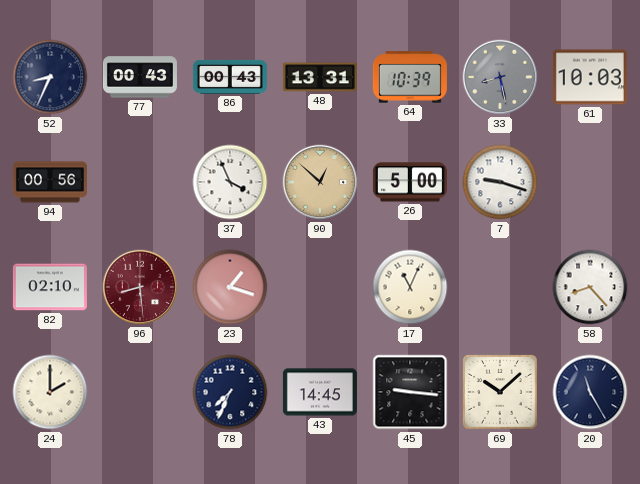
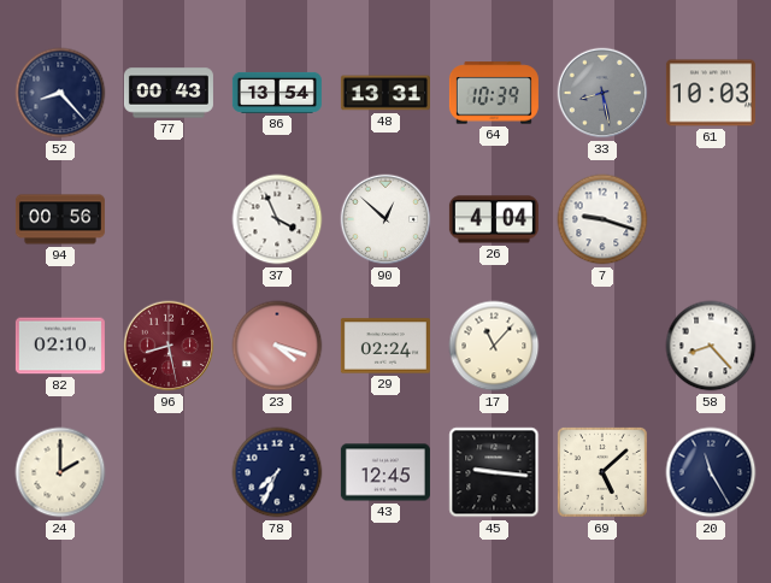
52: 8:34 -> 8:23
86: 00:43 -> 13:54
90 dial: champagne -> white
26: 5:00 -> 4:04
96: 8:29 -> 8:28
23: 1:18 -> 4:18
29: none -> 02:24
17: 11:04 -> 11:07
43: 14:45 -> 12:45
69: 10:08 -> 5:08
